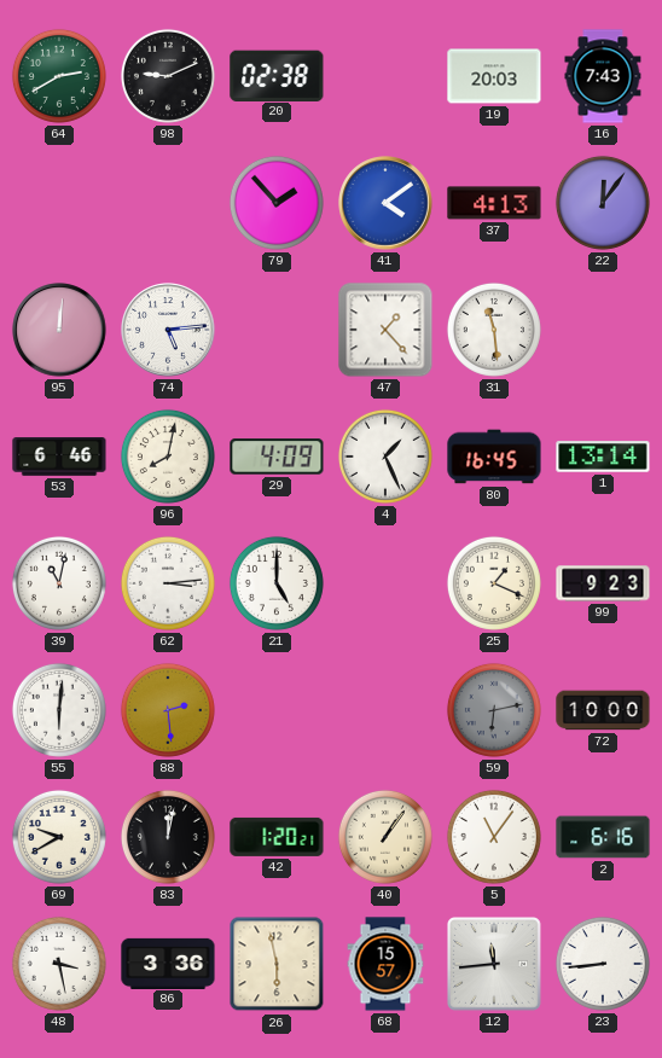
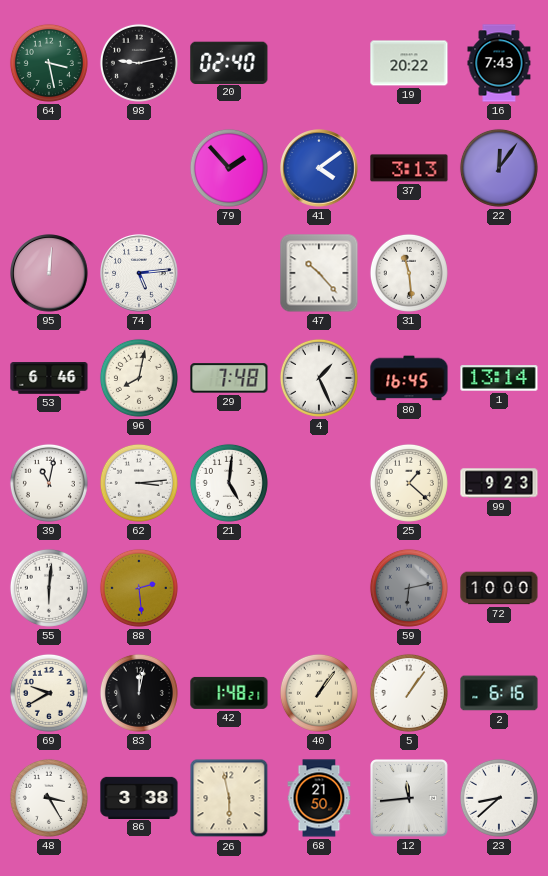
64: 2:40 -> 3:28
98: 9:11 -> 9:13
20: 02:38 -> 02:40
19: 20:03 -> 20:22
37: 4:13 -> 3:13
47: 1:23 -> 10:23
29: 4:09 -> 7:48
21: 5:00 -> 5:01
25: 1:19 -> 1:22
42: 1:20 -> 1:48
5: 11:06 -> 1:06
48: 3:28 -> 3:25
86: 3:36 -> 3:38
68: 15:57 -> 21:50
23: 8:44 -> 8:38
